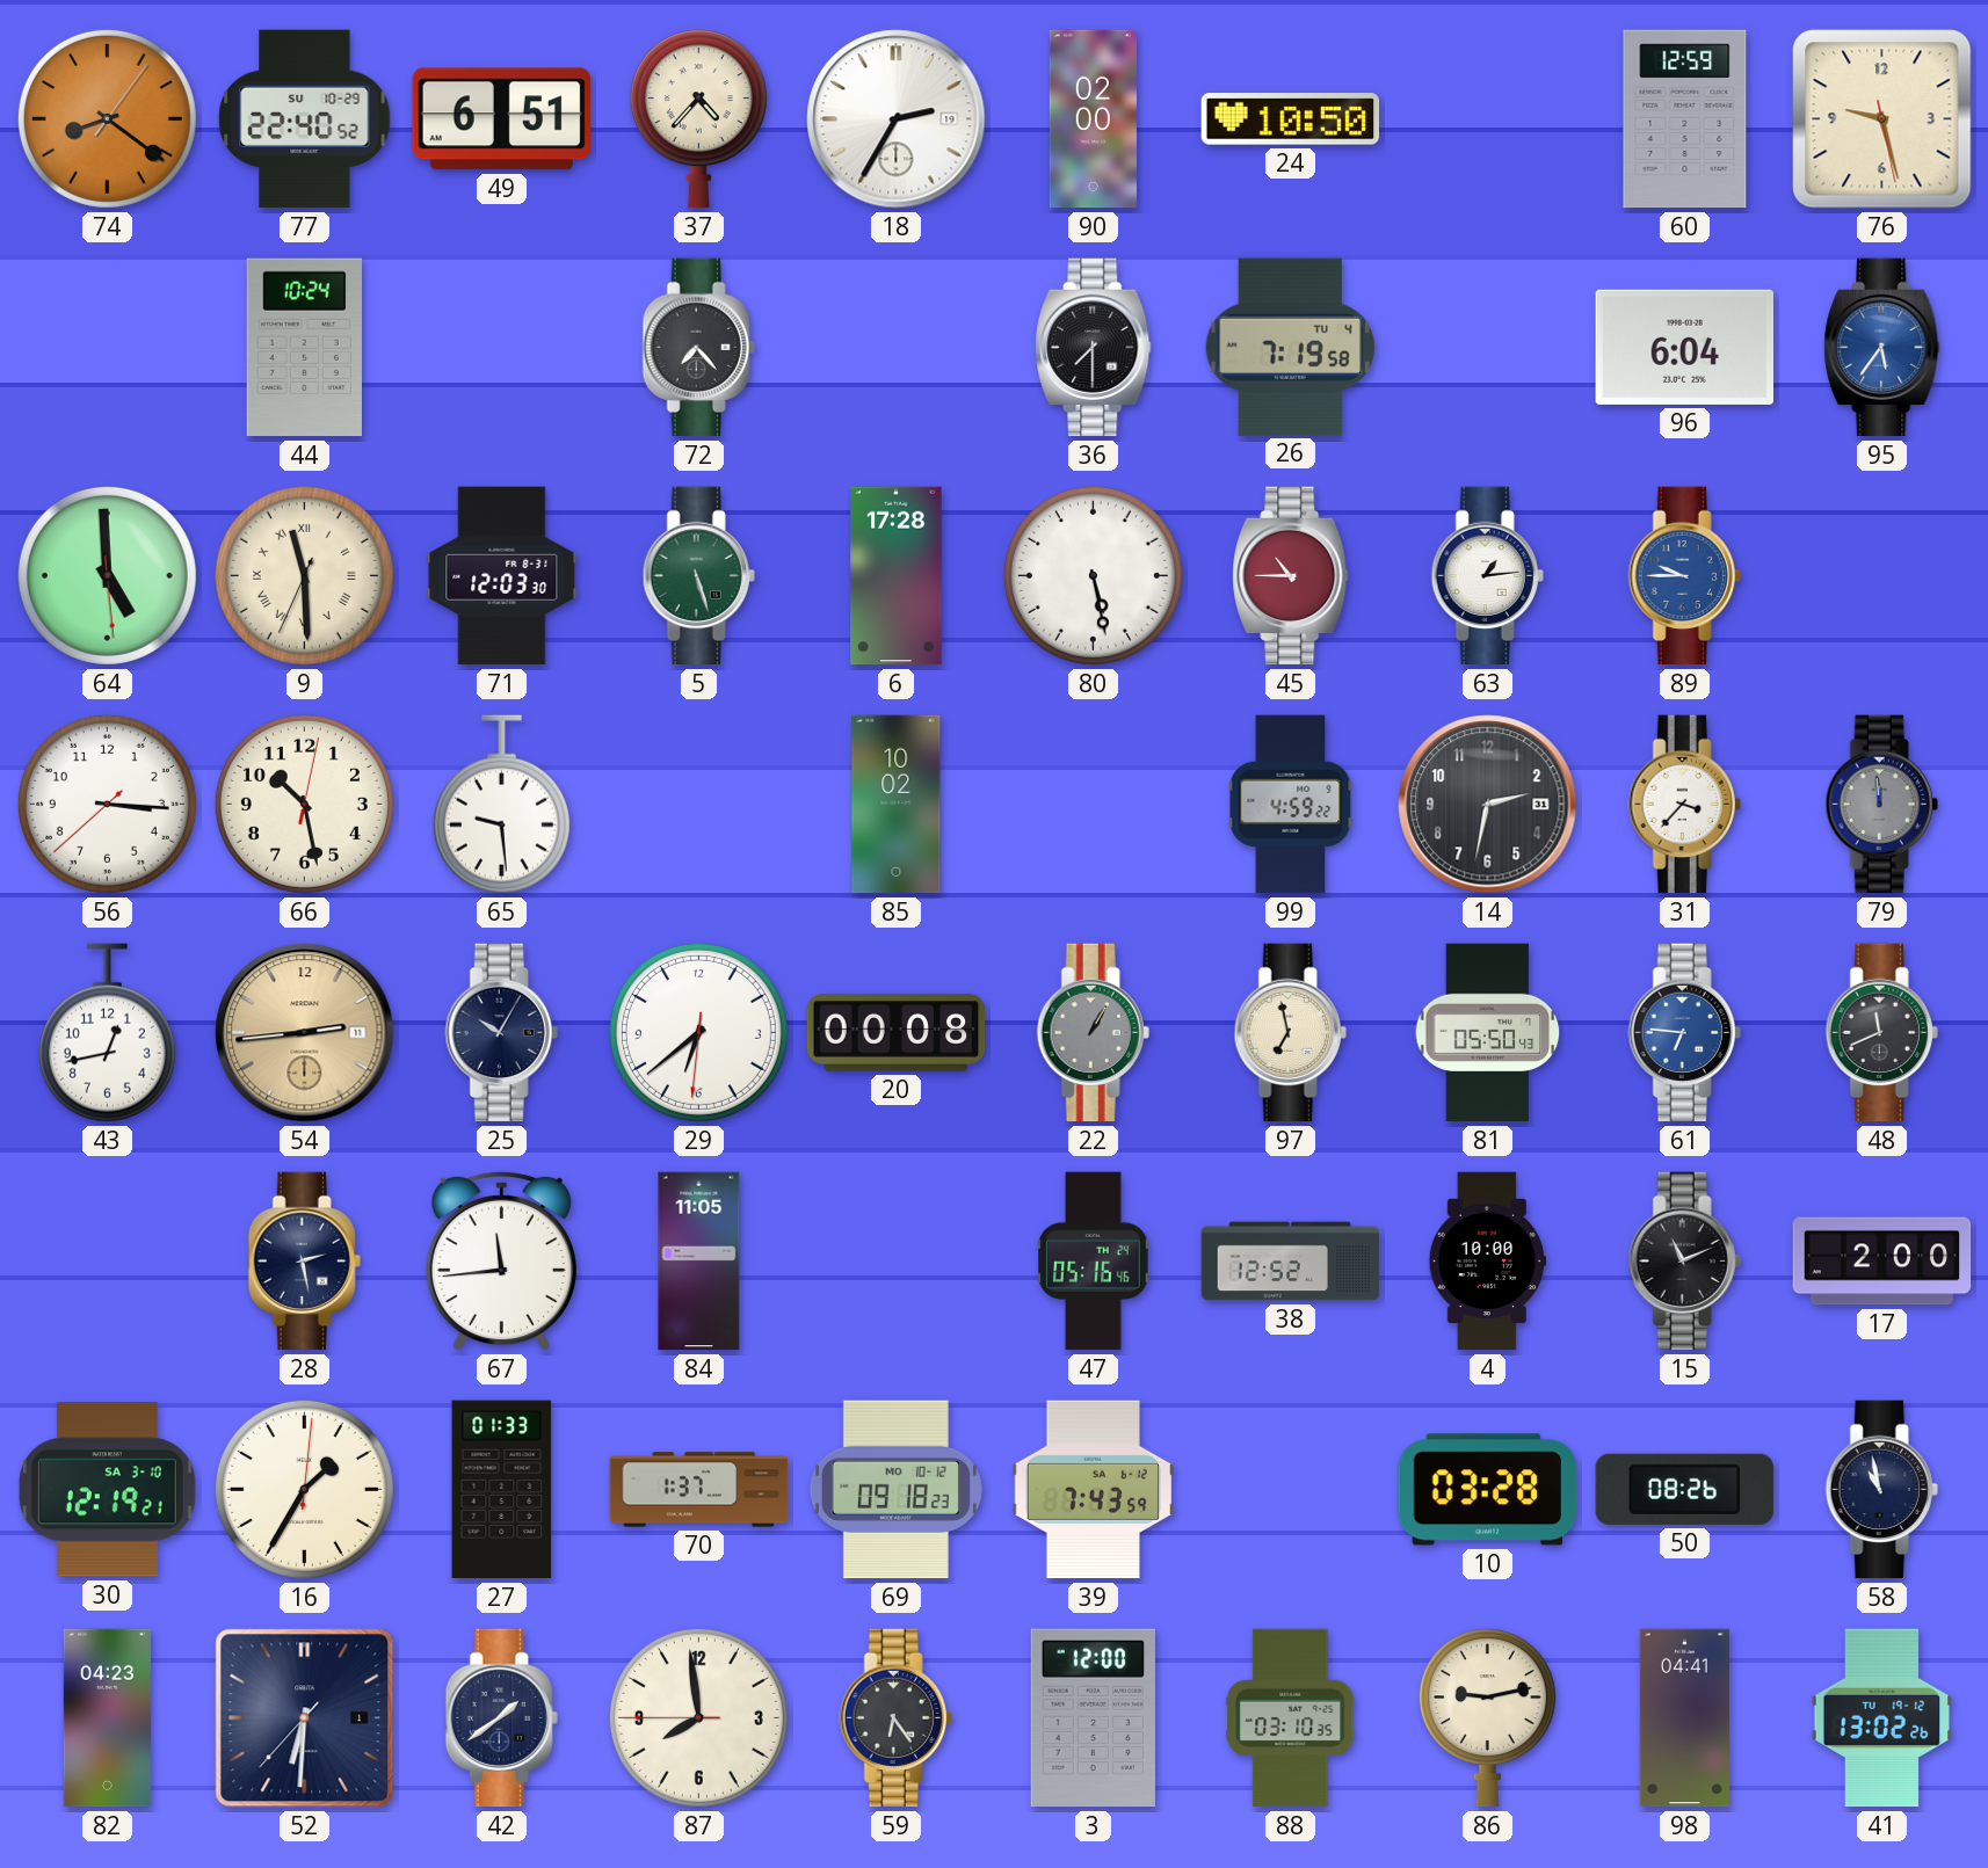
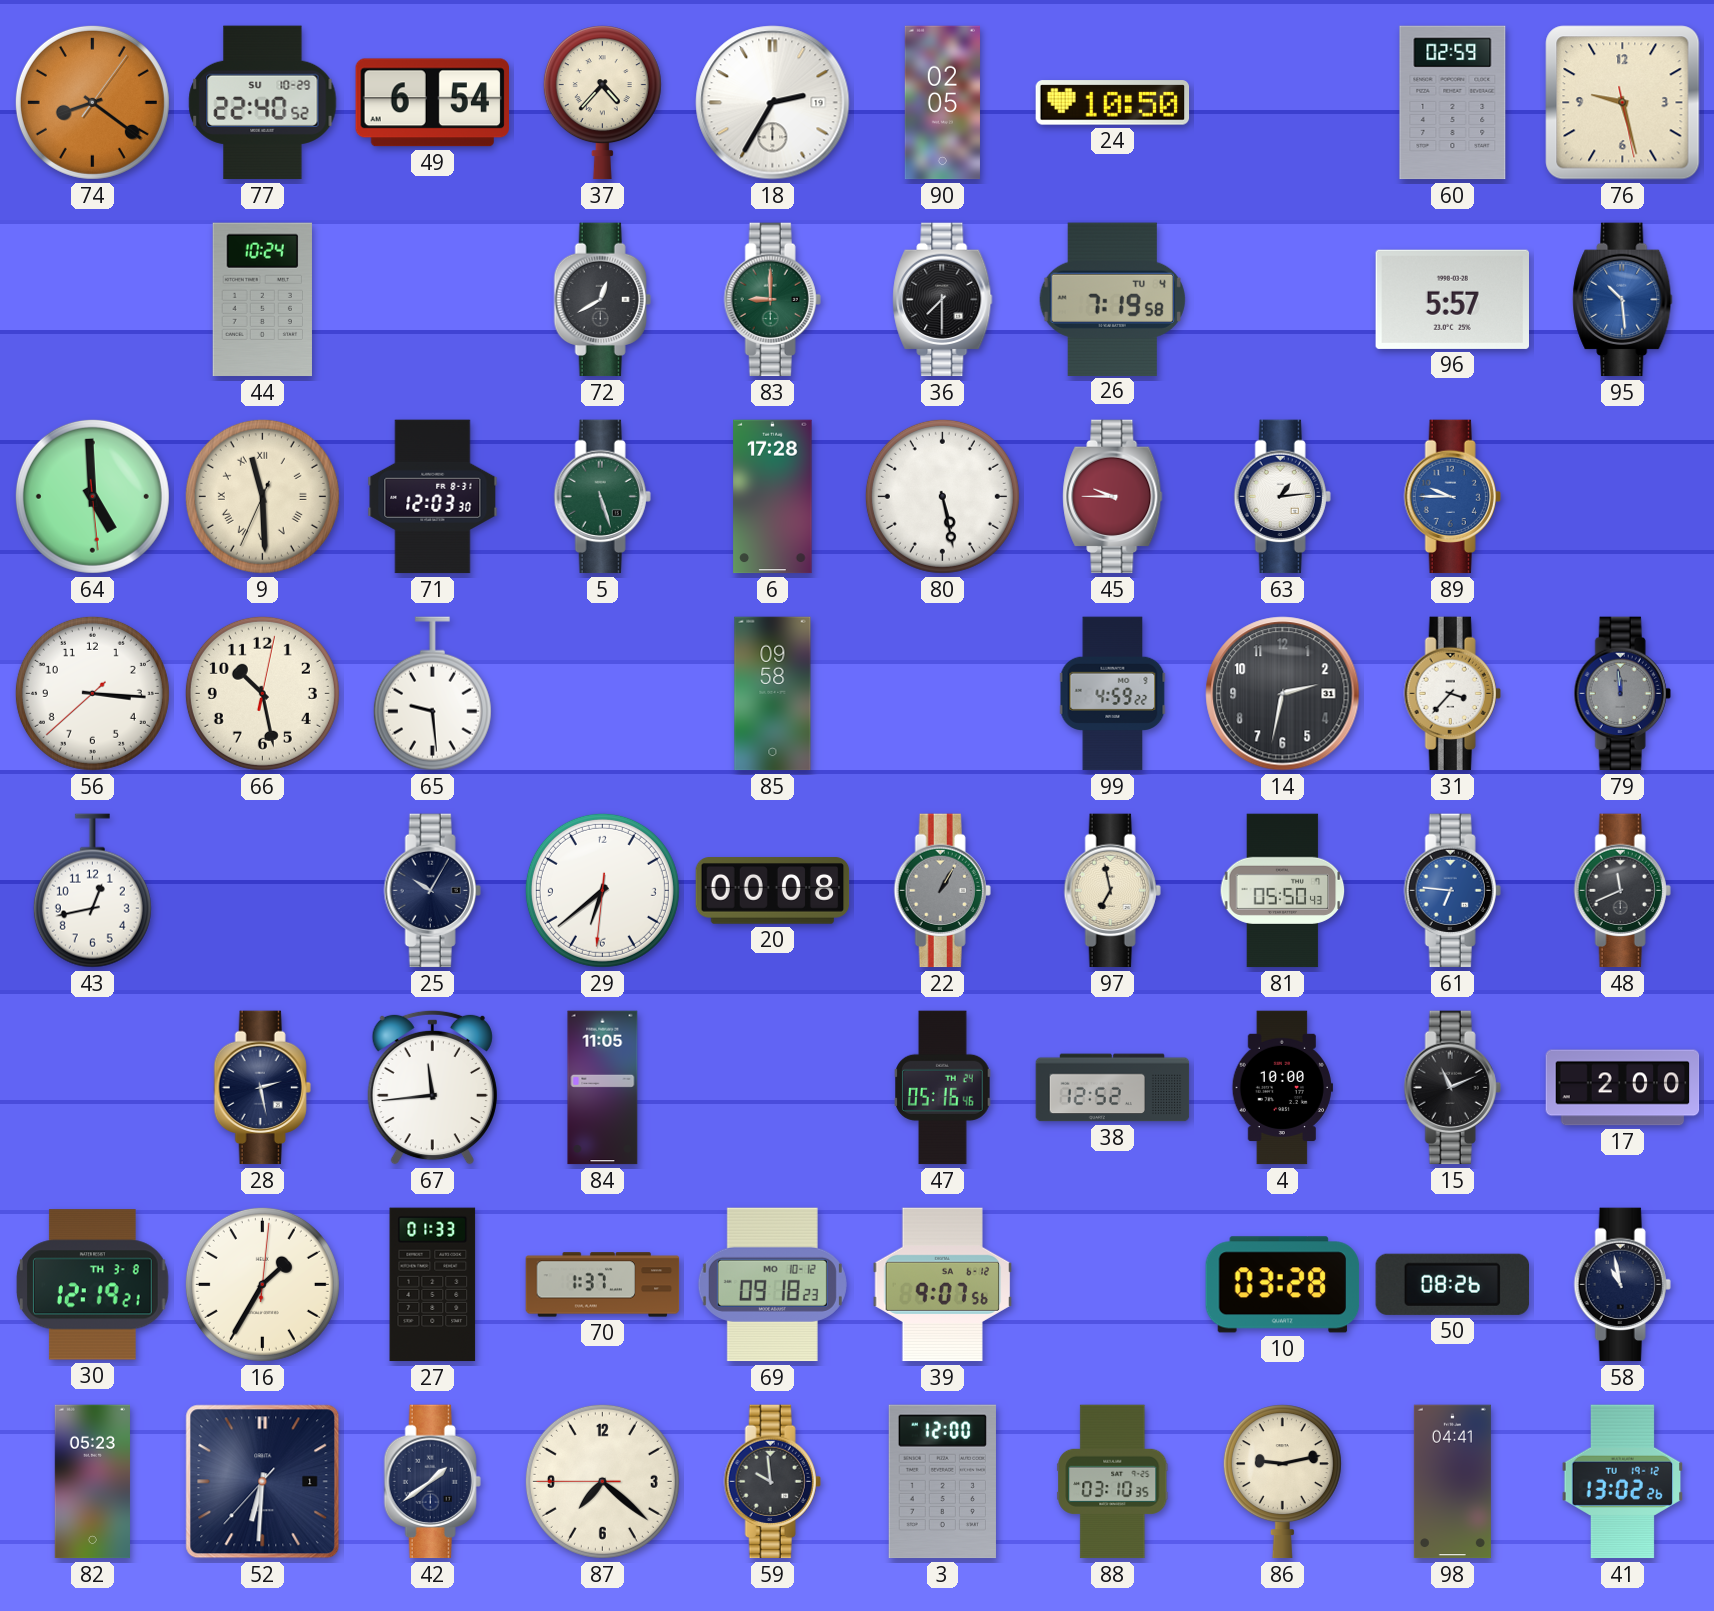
49: 6:51 -> 6:54
90: 02:00 -> 02:05
60: 12:59 -> 02:59
72: 7:23 -> 12:40
83: none -> 9:00
96: 6:04 -> 5:57
95: 5:36 -> 10:29
45: 10:45 -> 9:45
85: 10:02 -> 09:58
54: 2:44 -> none
30 date: SA 3-10 -> TH 3-8
39: 7:43 -> 9:07
82: 04:23 -> 05:23
87: 7:58 -> 7:21
59: 6:24 -> 9:59
